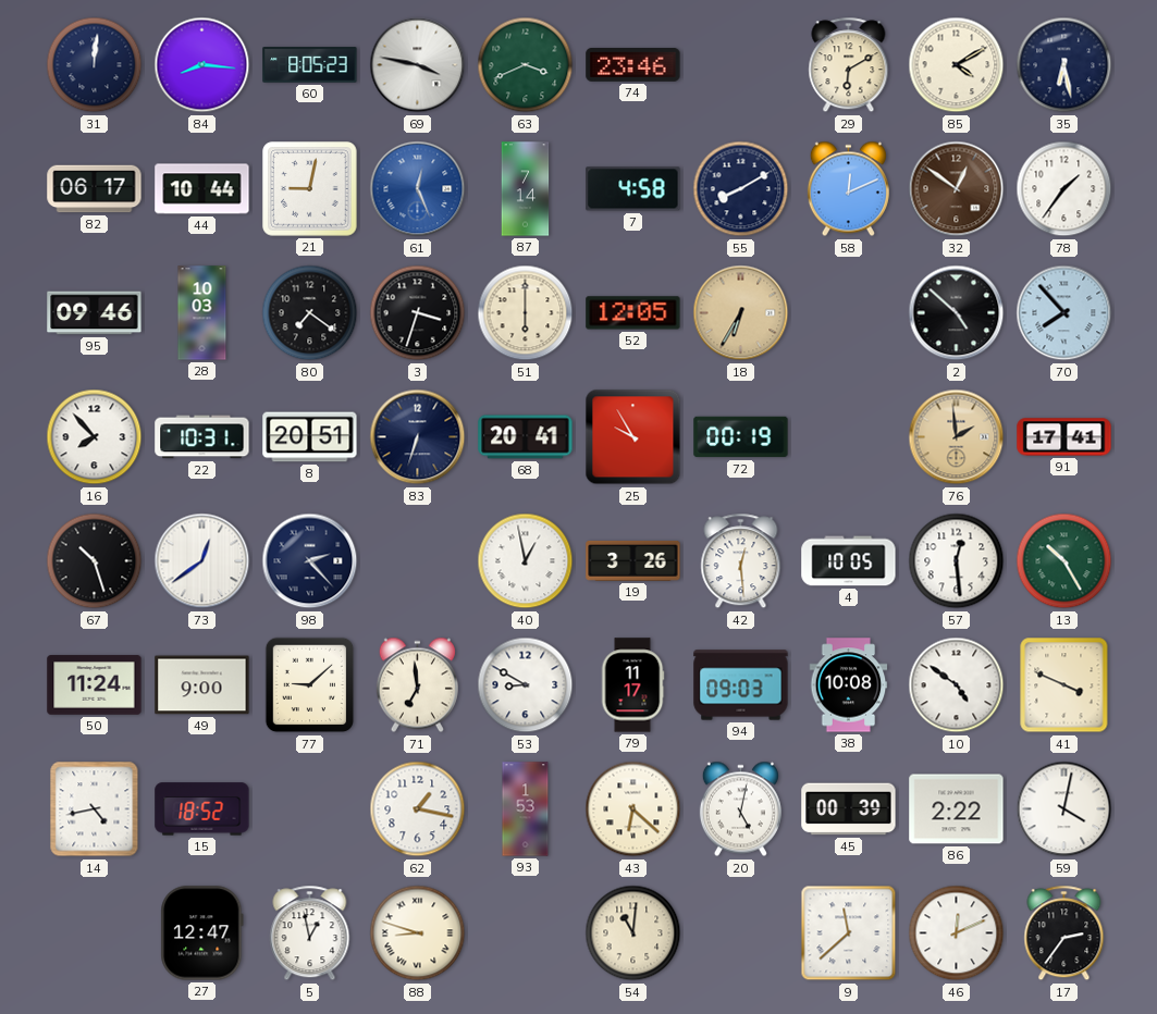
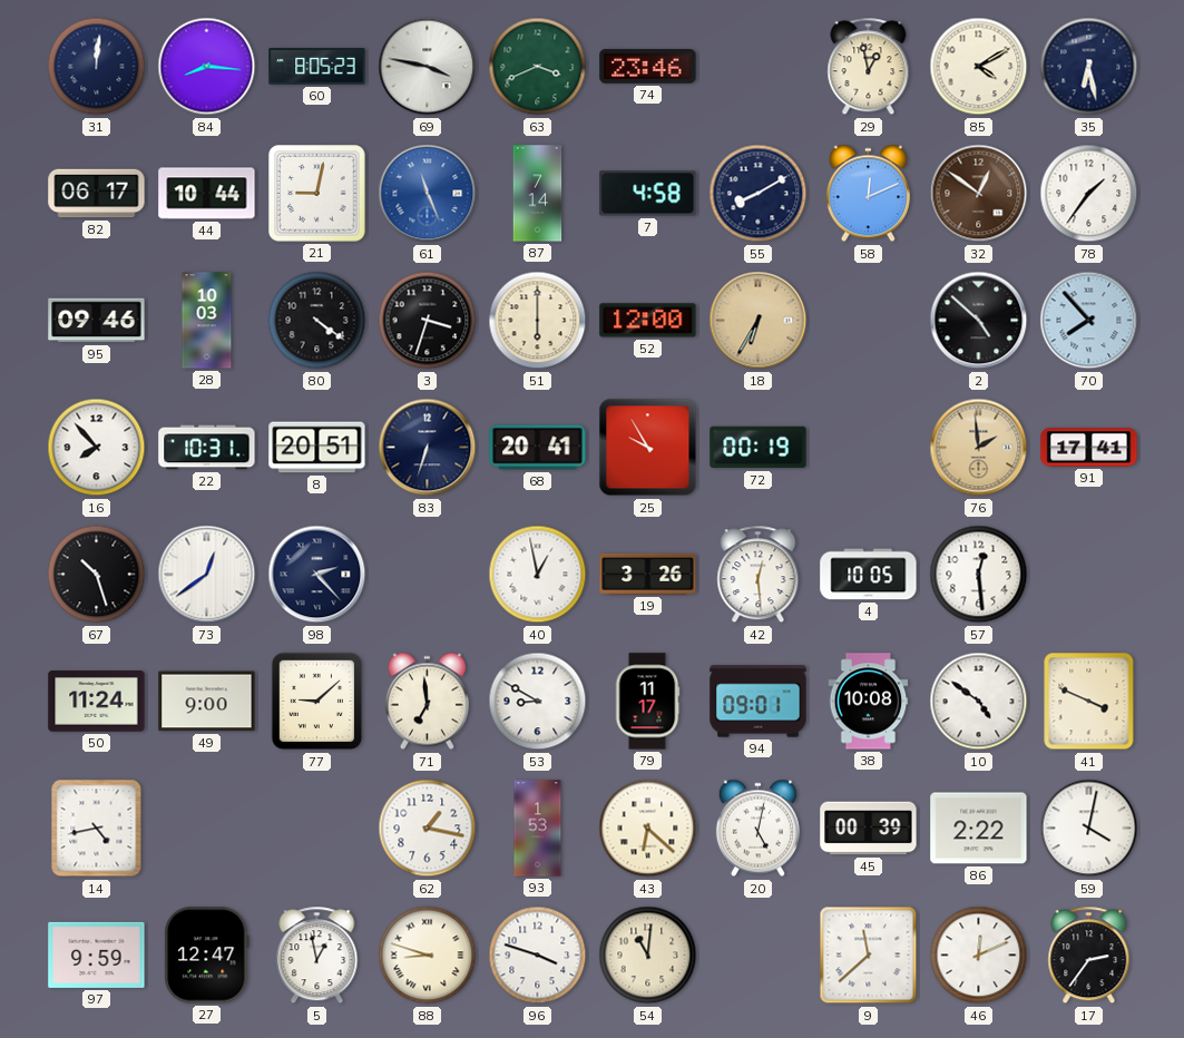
29: 6:10 -> 12:58
61: 12:26 -> 11:26
80: 7:21 -> 4:21
52: 12:05 -> 12:00
13: 10:25 -> none
94: 09:03 -> 09:01
15: 18:52 -> none
97: none -> 9:59
96: none -> 3:48
